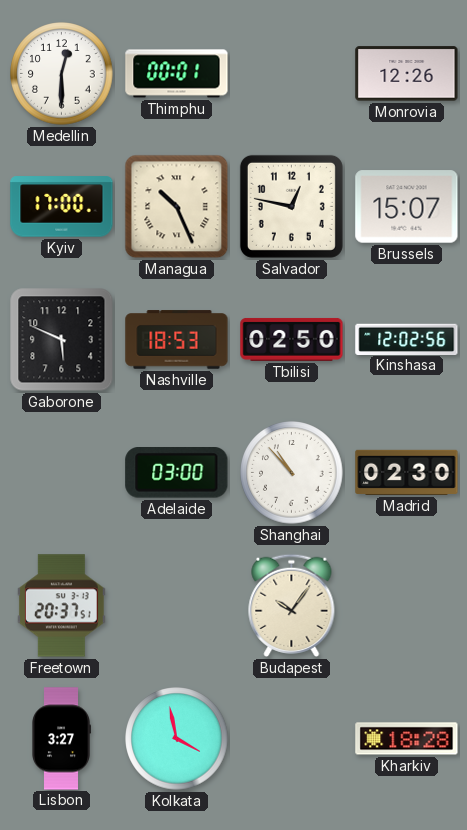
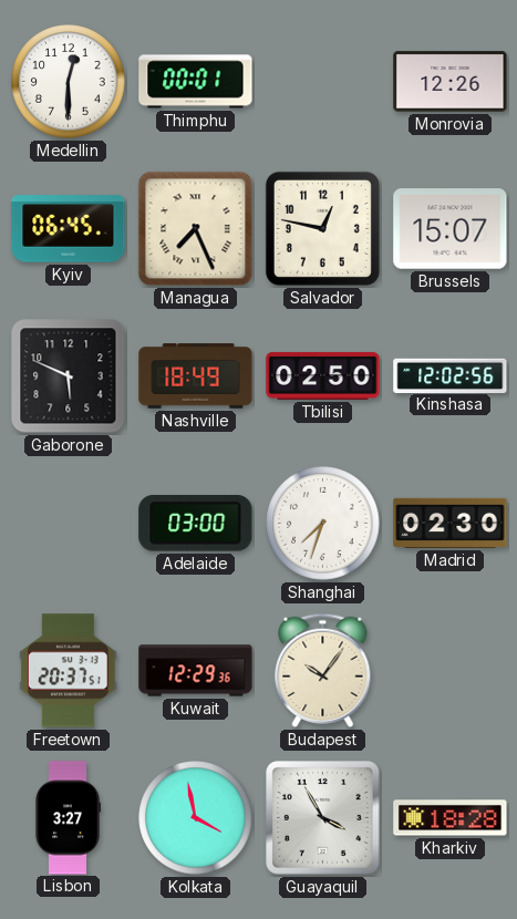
Kyiv: 17:00 -> 06:45
Managua: 10:26 -> 7:26
Nashville: 18:53 -> 18:49
Shanghai: 10:53 -> 7:33
Kuwait: none -> 12:29
Guayaquil: none -> 3:55
